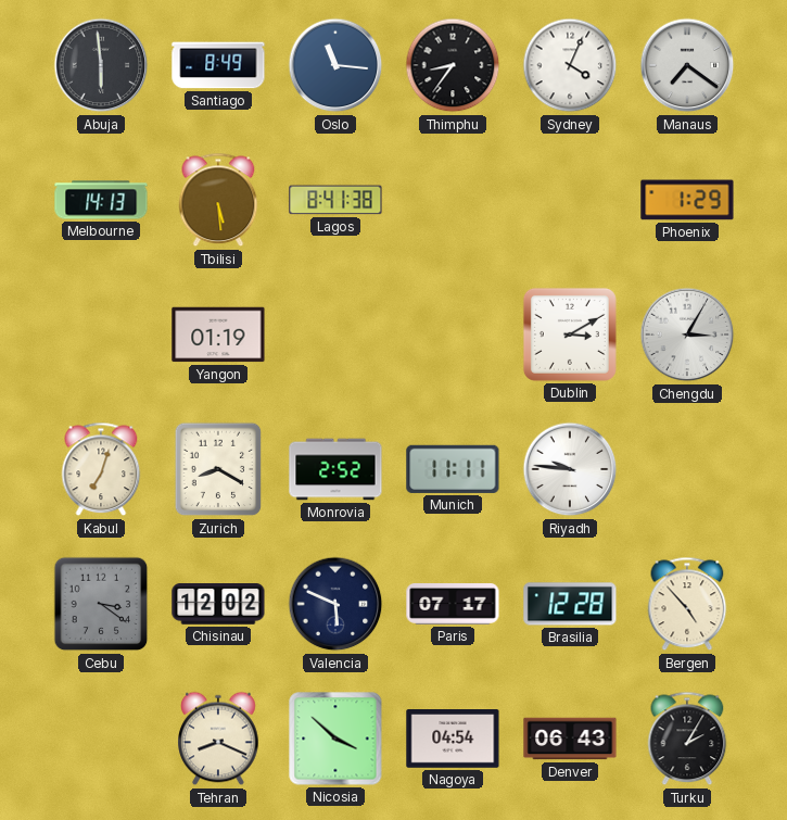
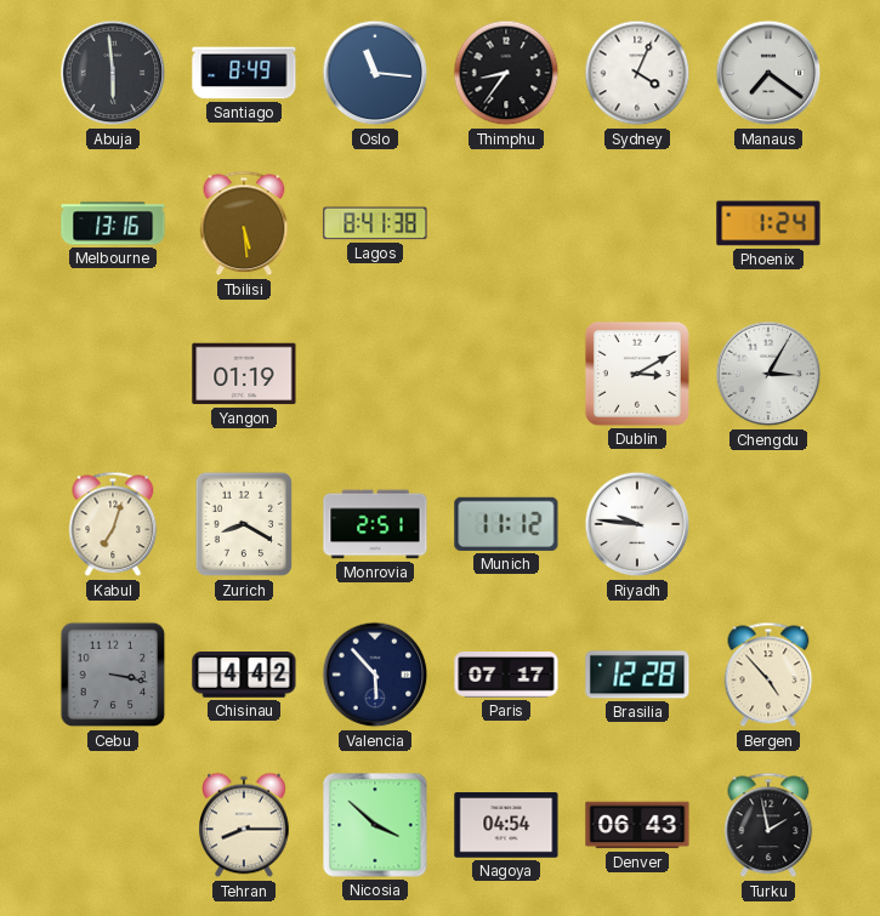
Melbourne: 14:13 -> 13:16
Phoenix: 1:29 -> 1:24
Monrovia: 2:52 -> 2:51
Munich: 11:11 -> 11:12
Cebu: 3:21 -> 3:17
Chisinau: 12:02 -> 4:42
Valencia: 5:49 -> 5:53
Tehran: 8:19 -> 8:15
Turku: 2:05 -> 1:58
